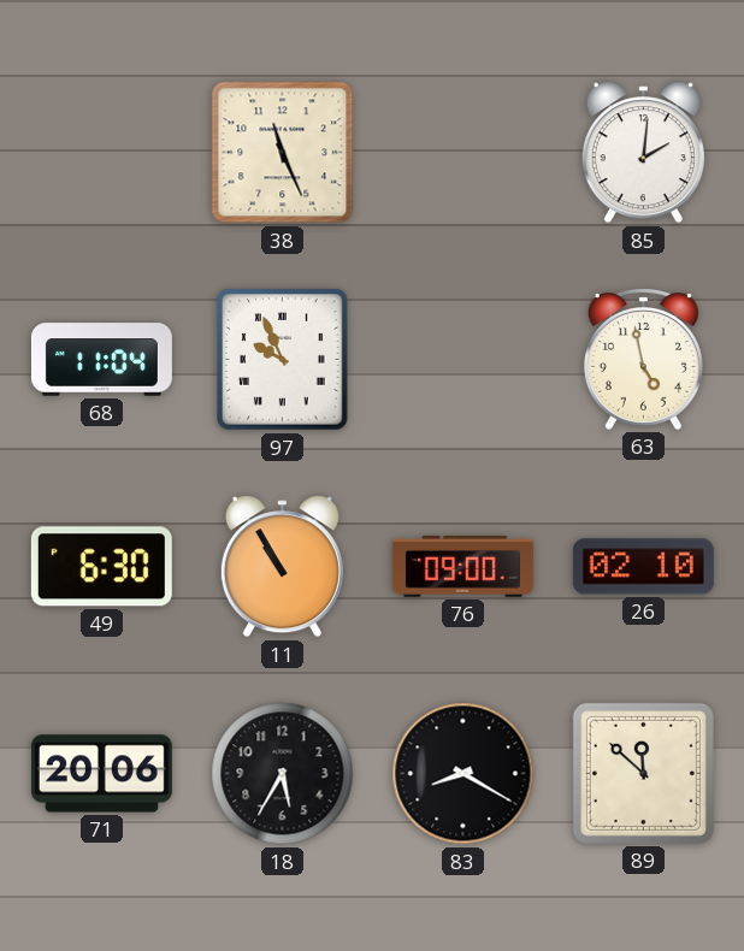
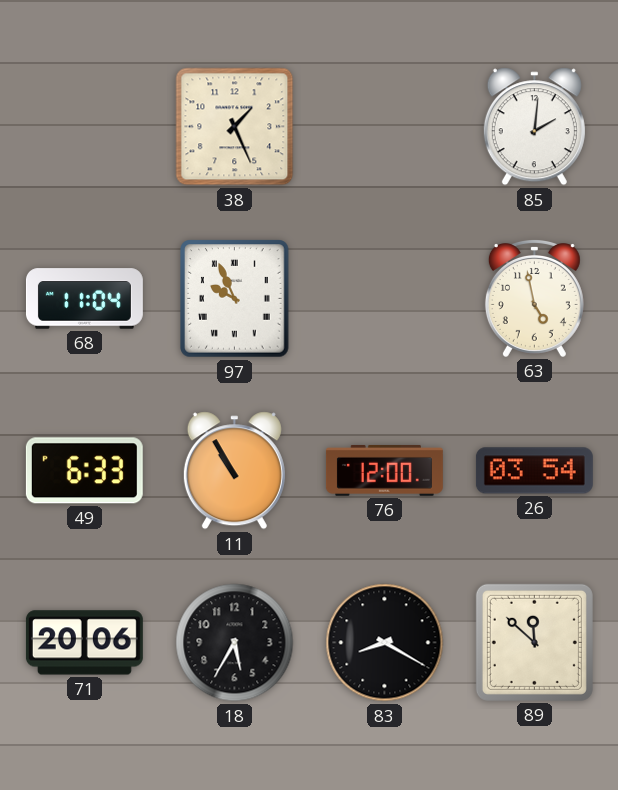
38: 11:26 -> 1:26
49: 6:30 -> 6:33
76: 09:00 -> 12:00
26: 02:10 -> 03:54
